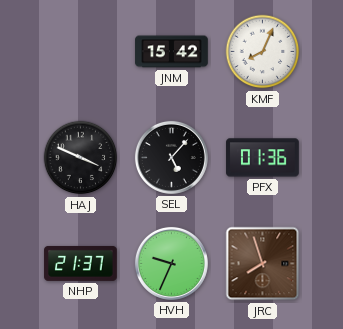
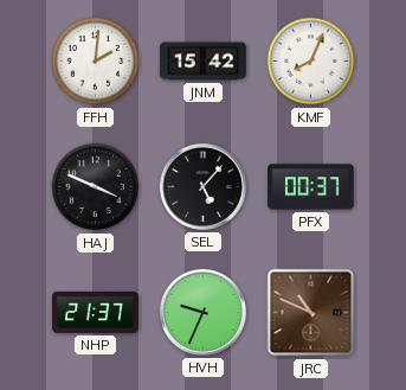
FFH: none -> 2:01
PFX: 01:36 -> 00:37
JRC: 7:57 -> 10:49
